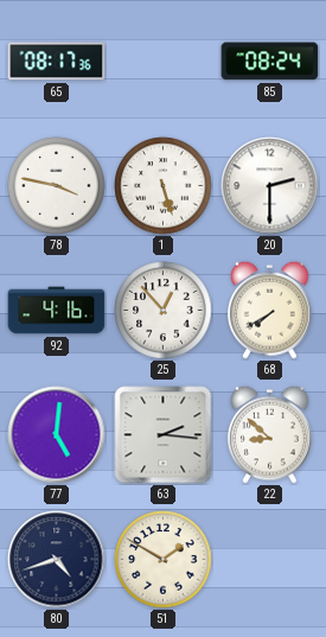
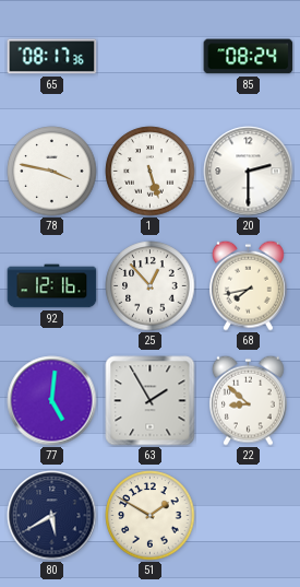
92: 4:16 -> 12:16
68: 7:40 -> 7:43
63: 2:16 -> 1:55
80: 4:42 -> 5:40
